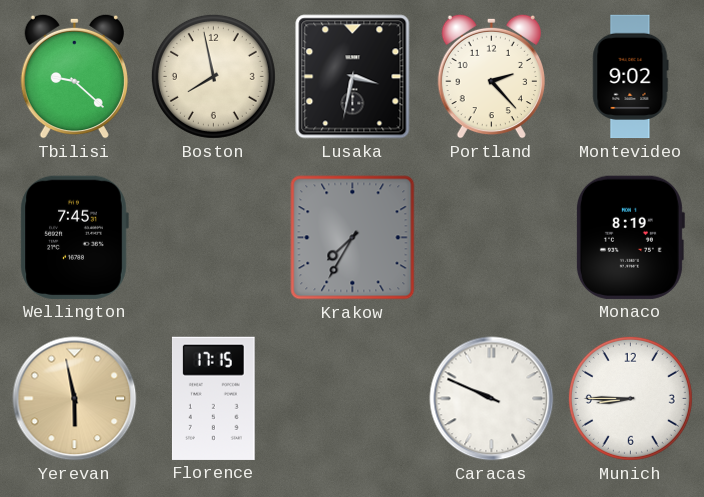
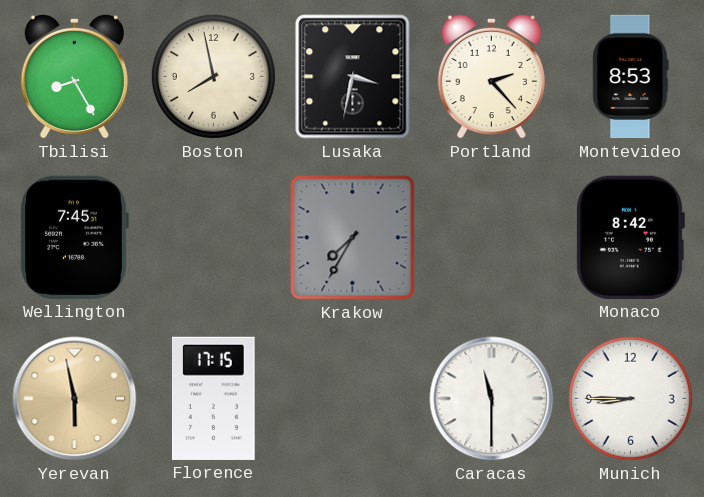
Tbilisi: 9:22 -> 8:25
Montevideo: 9:02 -> 8:53
Monaco: 8:19 -> 8:42
Caracas: 9:49 -> 11:30
